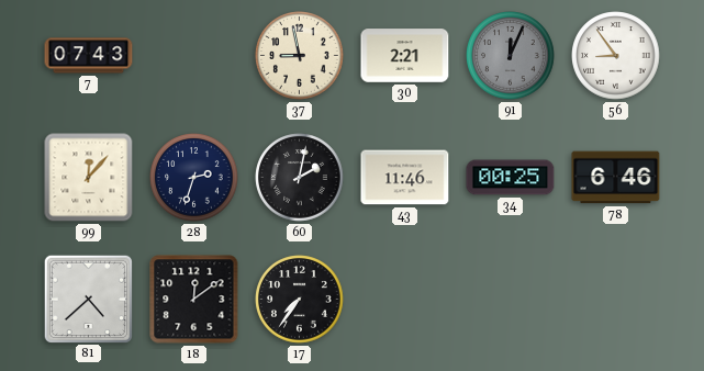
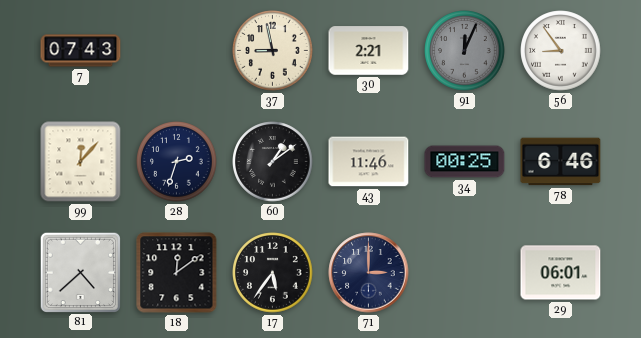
60: 2:02 -> 1:09
17: 7:36 -> 5:36
71: none -> 3:00
29: none -> 06:01
